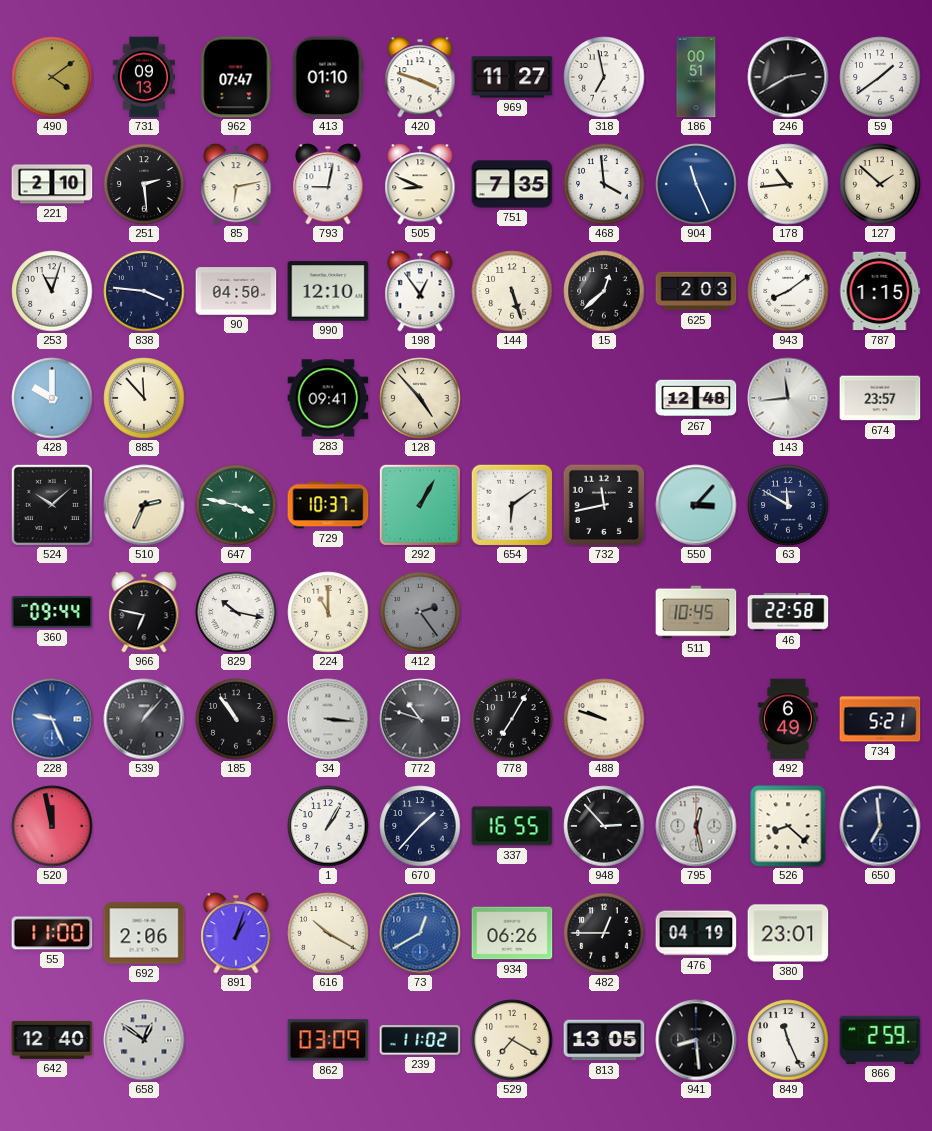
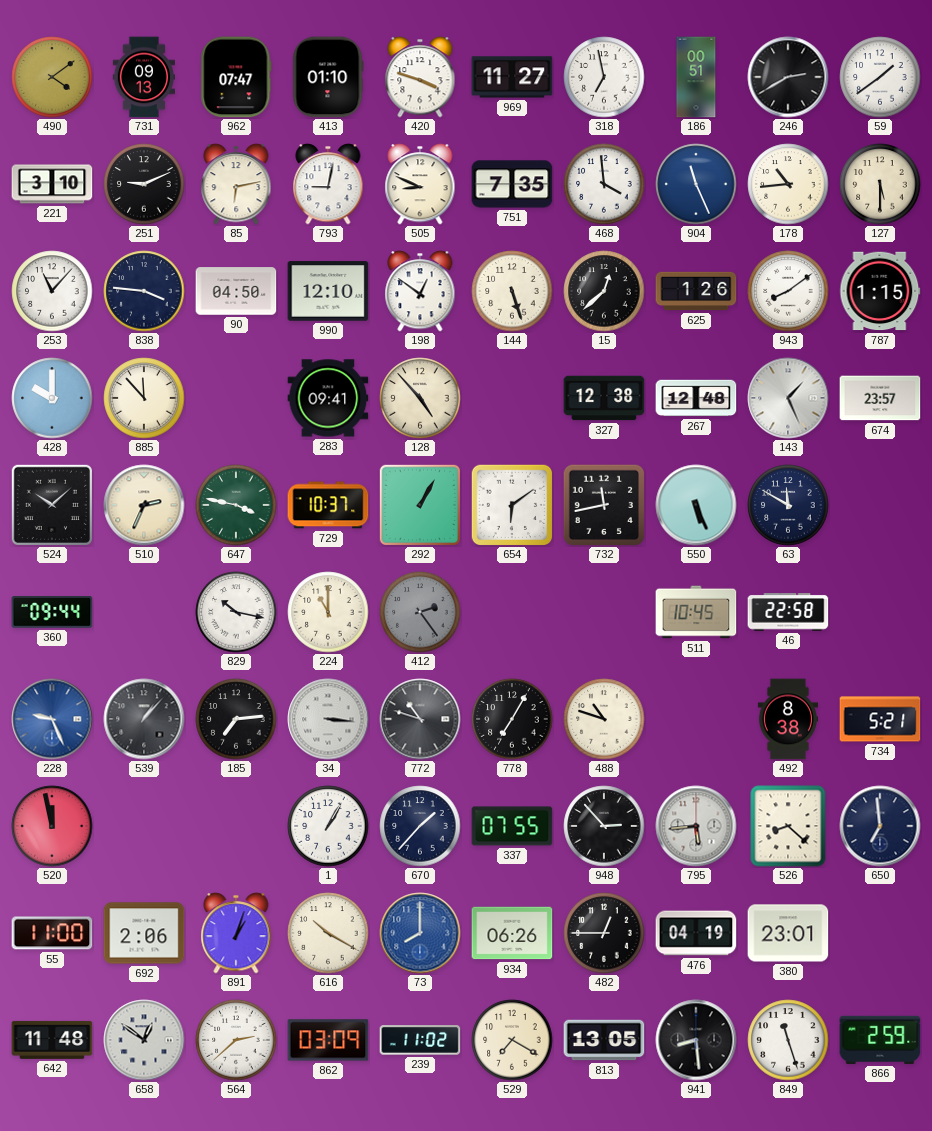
221: 2:10 -> 3:10
251: 2:29 -> 9:11
127: 1:52 -> 5:30
253: 11:03 -> 11:07
198: 12:54 -> 12:51
625: 2:03 -> 1:26
327: none -> 12:38
143: 11:44 -> 1:26
550: 3:07 -> 5:26
966: 6:47 -> none
185: 10:54 -> 7:14
488: 9:48 -> 10:48
492: 6:49 -> 8:38
337: 16:55 -> 07:55
795: 12:28 -> 5:44
73: 12:40 -> 8:00
642: 12:40 -> 11:48
564: none -> 2:38
849: 11:26 -> 11:27
